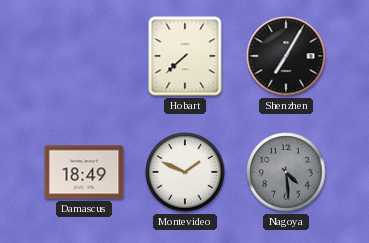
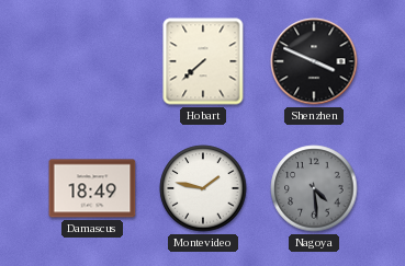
Shenzhen: 7:05 -> 3:49
Montevideo: 1:49 -> 1:47
